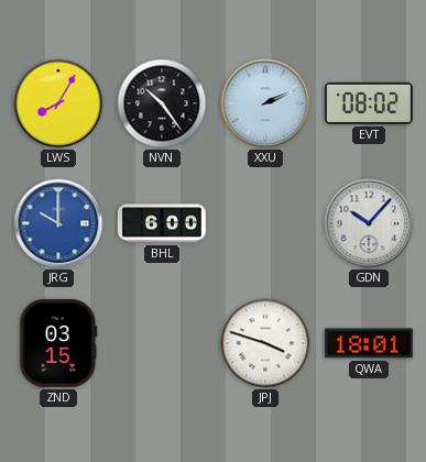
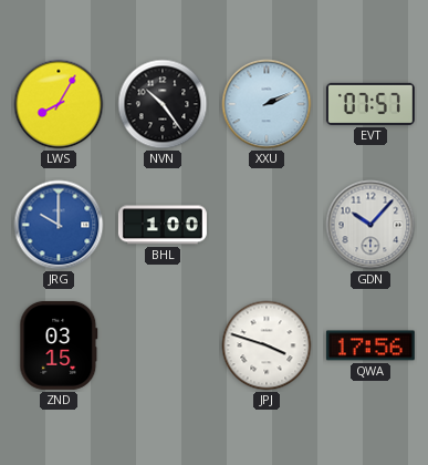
EVT: 08:02 -> 07:57
BHL: 6:00 -> 1:00
QWA: 18:01 -> 17:56
